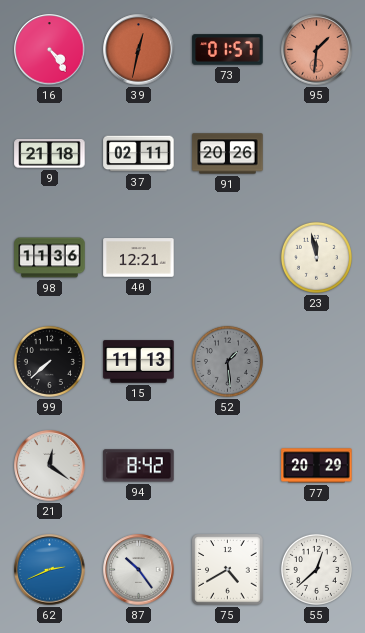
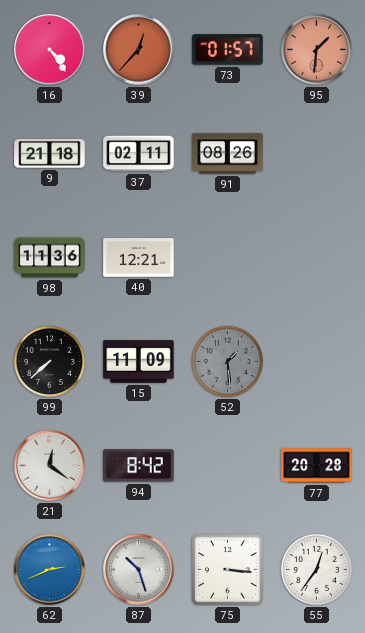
39: 12:32 -> 12:37
91: 20:26 -> 08:26
23: 11:58 -> none
15: 11:13 -> 11:09
77: 20:29 -> 20:28
87: 10:24 -> 10:27
75: 4:40 -> 3:16
55: 12:38 -> 12:36
